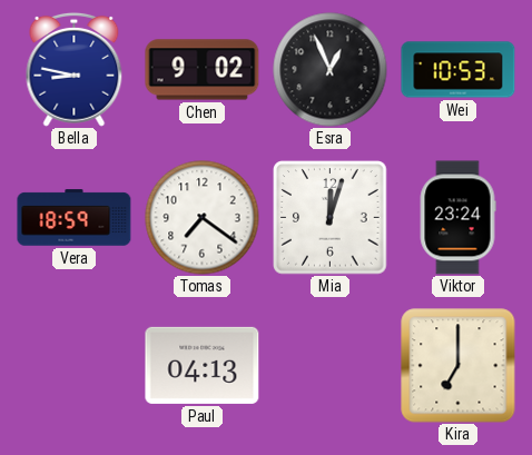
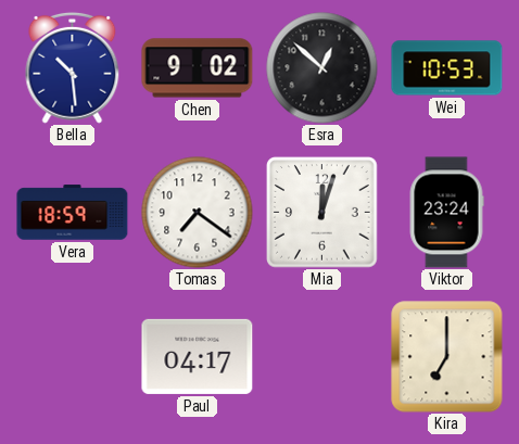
Bella: 8:47 -> 10:29
Esra: 12:56 -> 12:52
Paul: 04:13 -> 04:17
